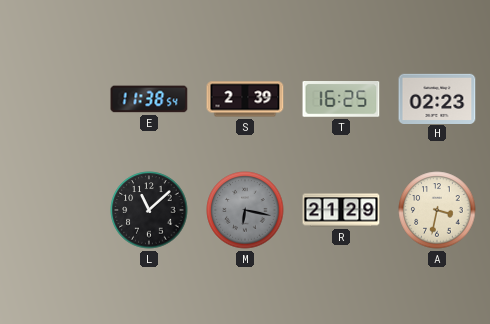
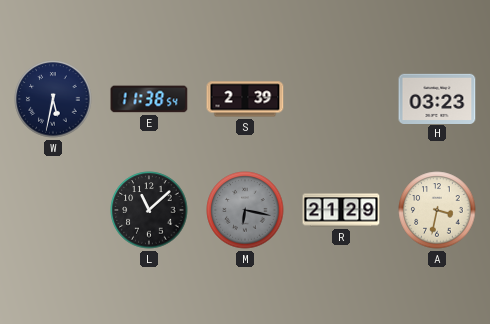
W: none -> 5:32
T: 16:25 -> none
H: 02:23 -> 03:23
